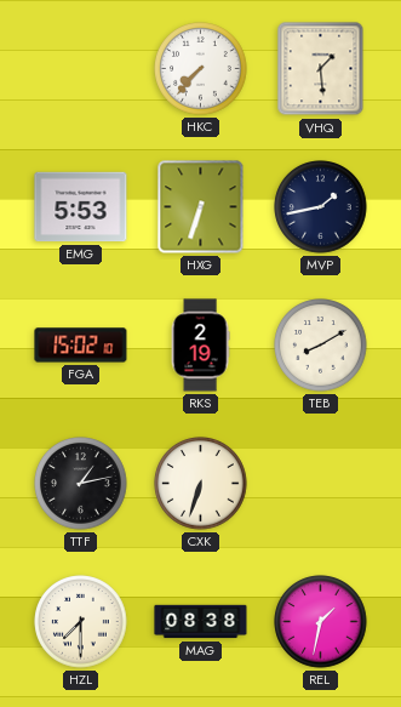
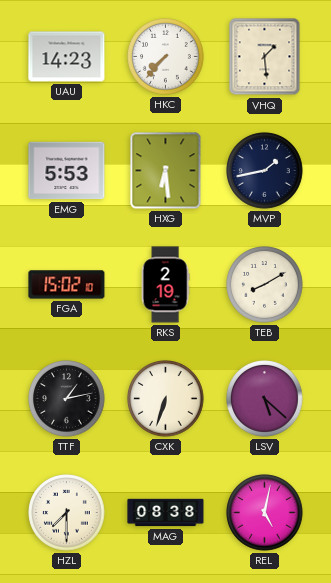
UAU: none -> 14:23
HXG: 6:33 -> 6:29
LSV: none -> 5:22
REL: 1:32 -> 5:02
